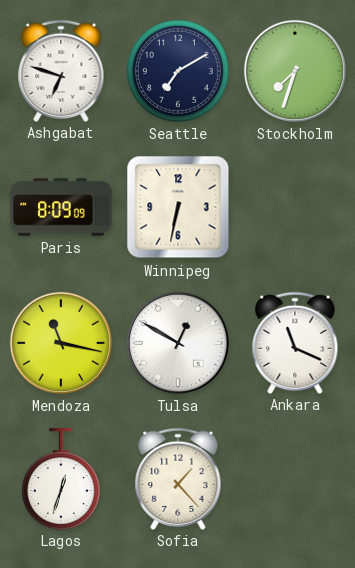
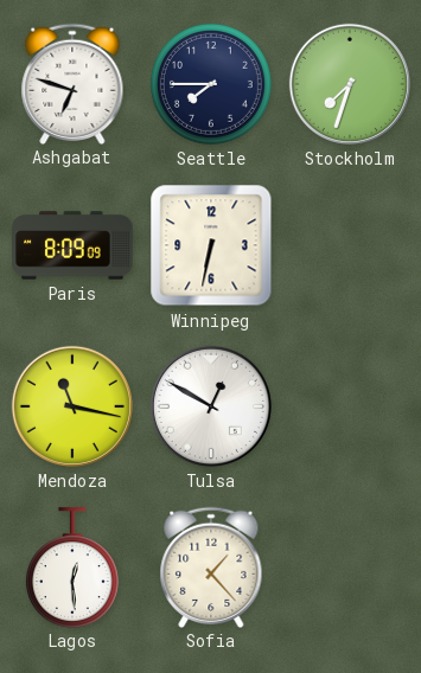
Seattle: 7:10 -> 7:45
Ankara: 11:19 -> none
Lagos: 12:33 -> 12:29
